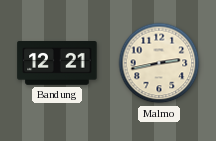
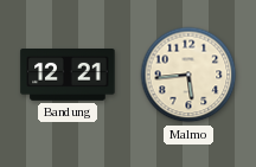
Malmo: 2:43 -> 5:44
